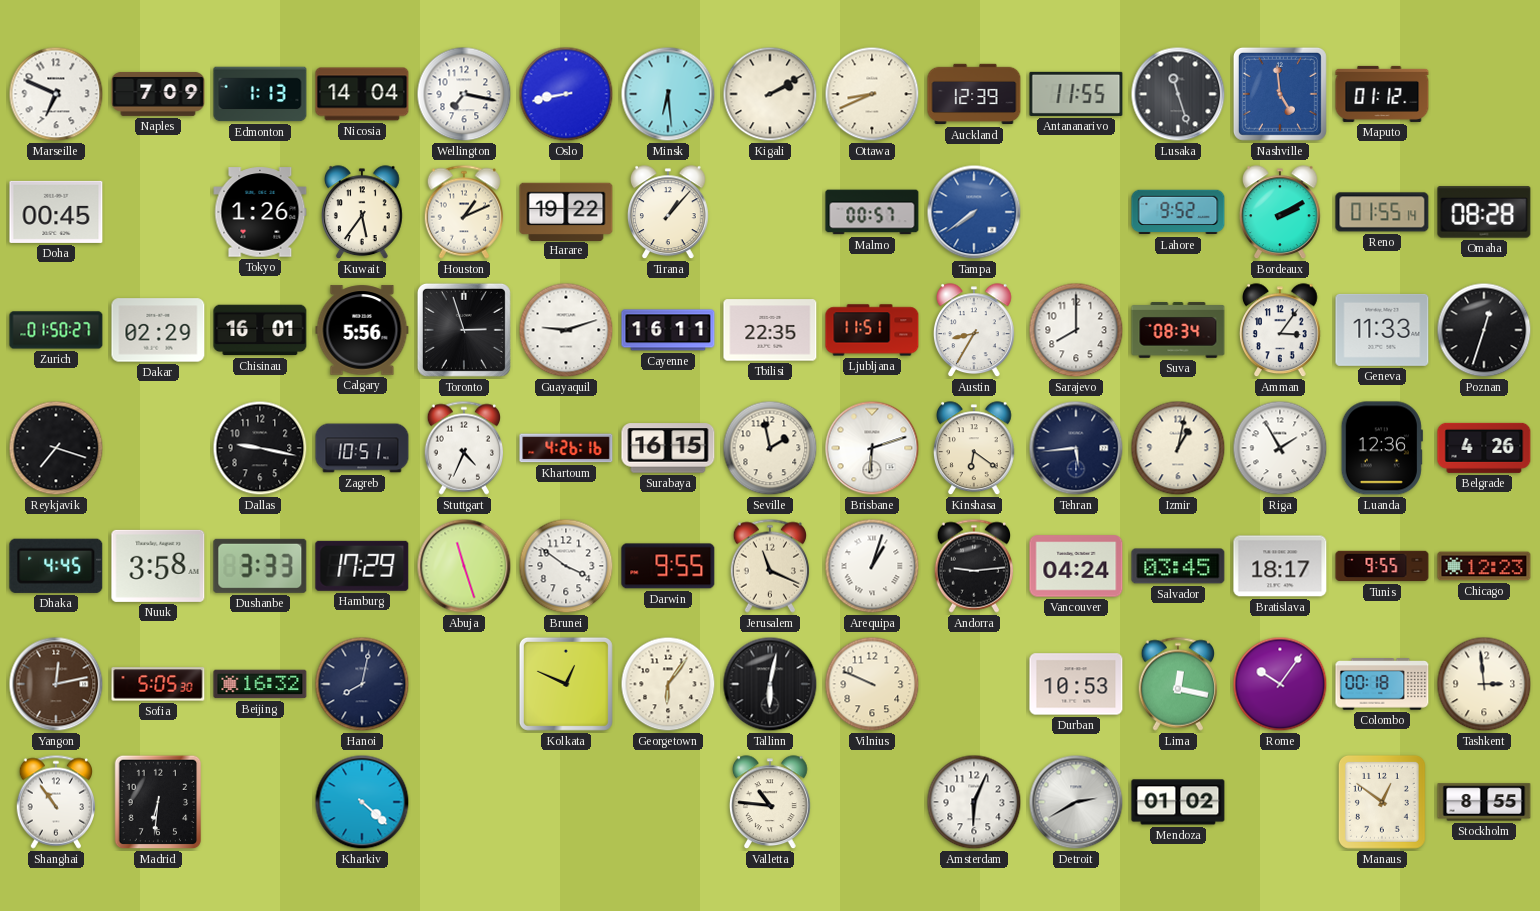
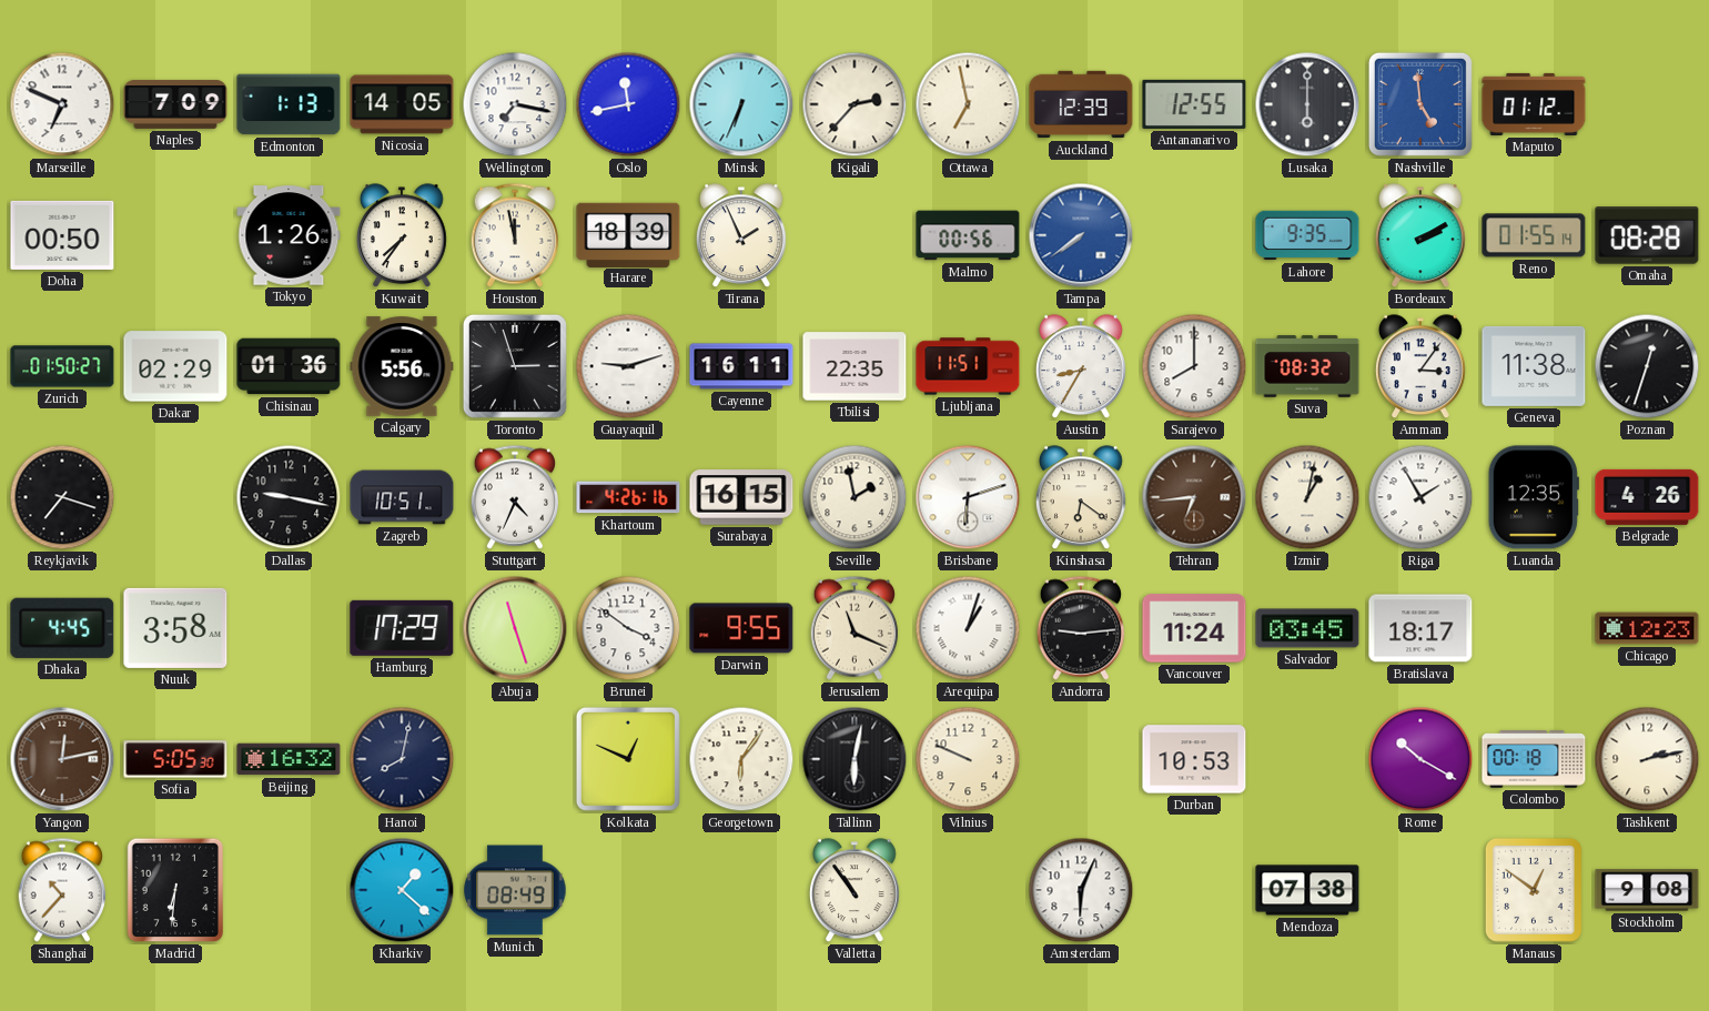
Nicosia: 14:04 -> 14:05
Oslo: 8:43 -> 11:43
Minsk: 6:29 -> 6:34
Kigali: 2:10 -> 2:37
Ottawa: 8:41 -> 6:58
Antananarivo: 11:55 -> 12:55
Lusaka: 11:27 -> 6:00
Doha: 00:45 -> 00:50
Kuwait: 5:36 -> 7:36
Houston: 1:11 -> 11:58
Harare: 19:22 -> 18:39
Tirana: 1:07 -> 1:56
Malmo: 00:57 -> 00:56
Lahore: 9:52 -> 9:35
Chisinau: 16:01 -> 01:36
Suva: 08:34 -> 08:32
Geneva: 11:33 -> 11:38
Tehran: 5:44 -> 6:44
Tehran dial: navy -> brown
Luanda: 12:36 -> 12:35
Dushanbe: 3:33 -> none
Vancouver: 04:24 -> 11:24
Tunis: 9:55 -> none
Lima: 12:17 -> none
Rome: 10:06 -> 10:20
Tashkent: 2:59 -> 2:13
Shanghai: 10:54 -> 10:37
Kharkiv: 4:22 -> 1:22
Munich: none -> 08:49
Valletta: 10:46 -> 10:54
Detroit: 2:40 -> none
Mendoza: 01:02 -> 07:38
Stockholm: 8:55 -> 9:08
